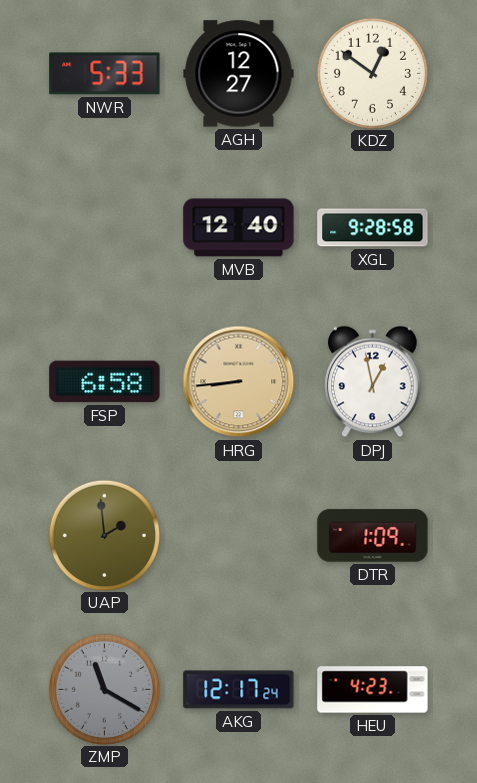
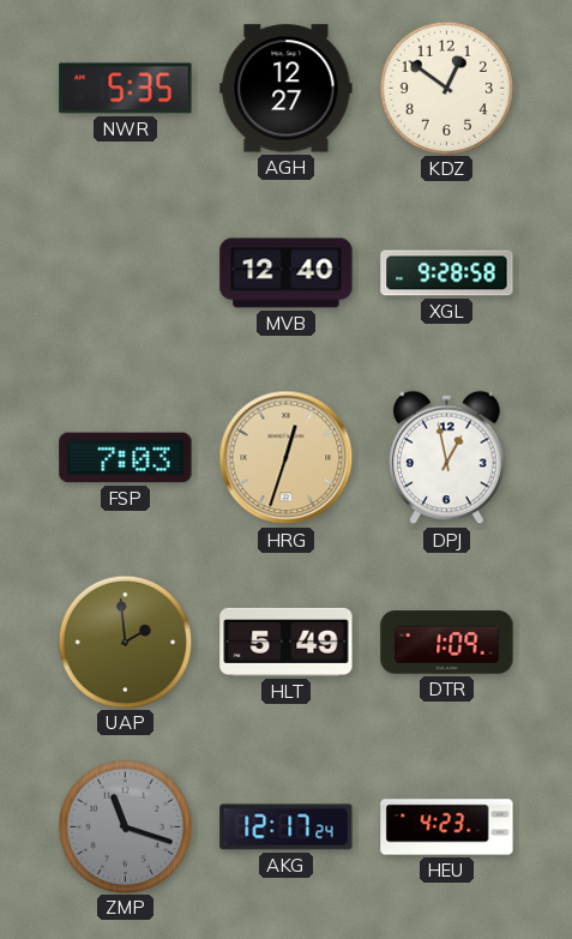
NWR: 5:33 -> 5:35
FSP: 6:58 -> 7:03
HRG: 8:44 -> 12:33
HLT: none -> 5:49
ZMP: 11:20 -> 11:18
